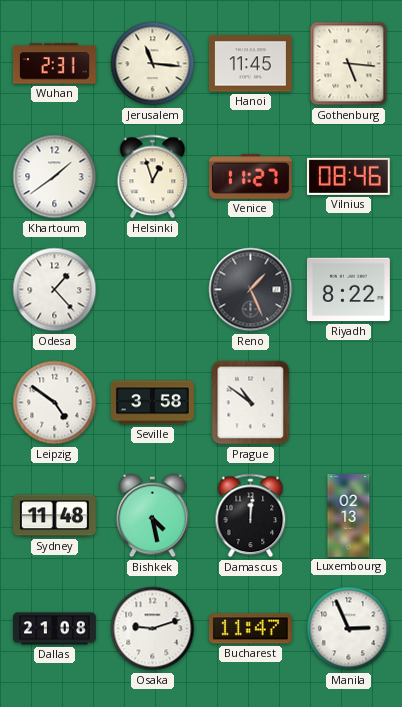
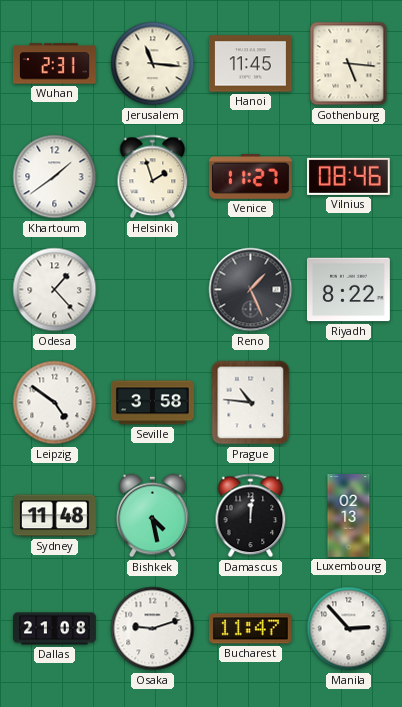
Helsinki: 12:57 -> 1:57
Prague: 10:51 -> 10:46
Manila: 2:56 -> 2:53
